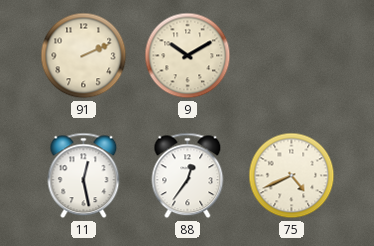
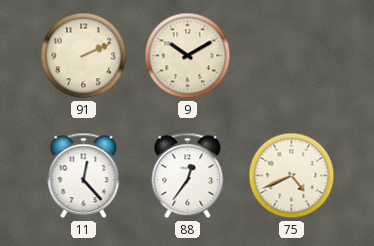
11: 12:28 -> 12:23
